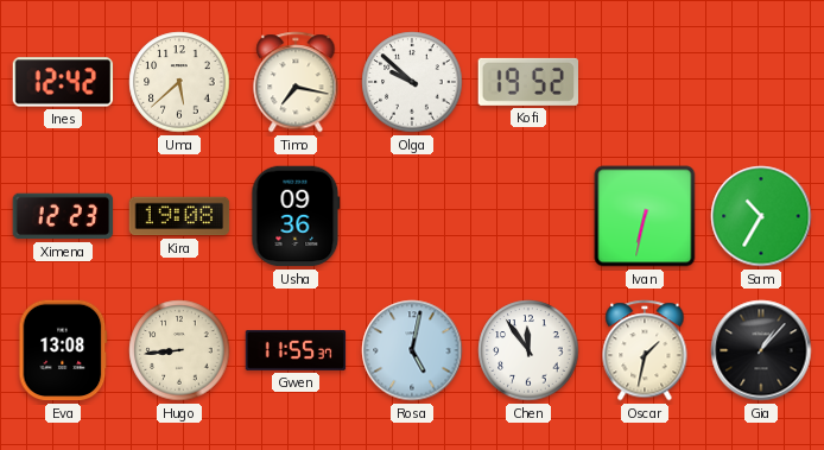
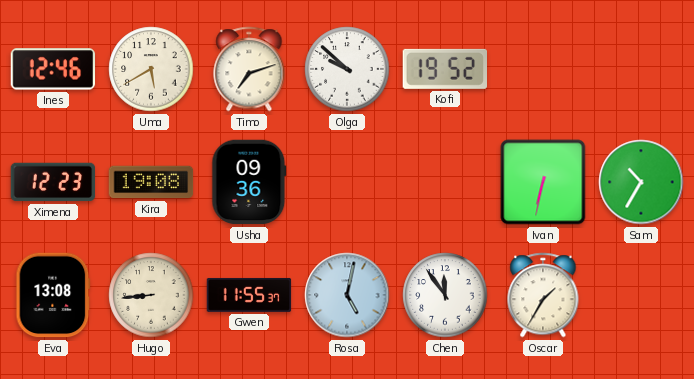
Ines: 12:42 -> 12:46
Uma: 5:38 -> 5:40
Timo: 7:17 -> 7:12
Oscar: 1:32 -> 1:35
Gia: 1:07 -> none
